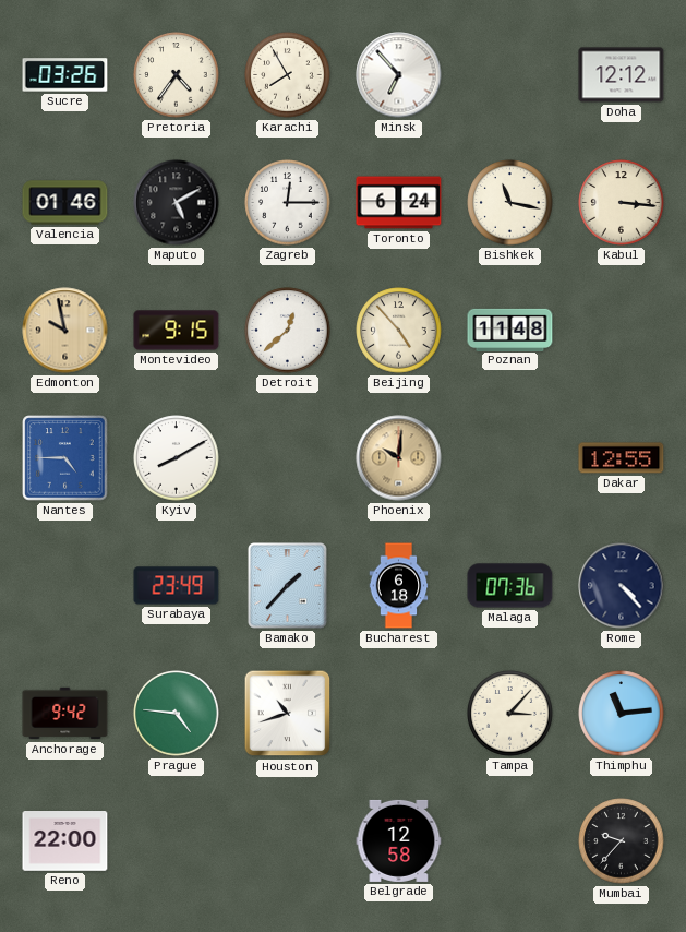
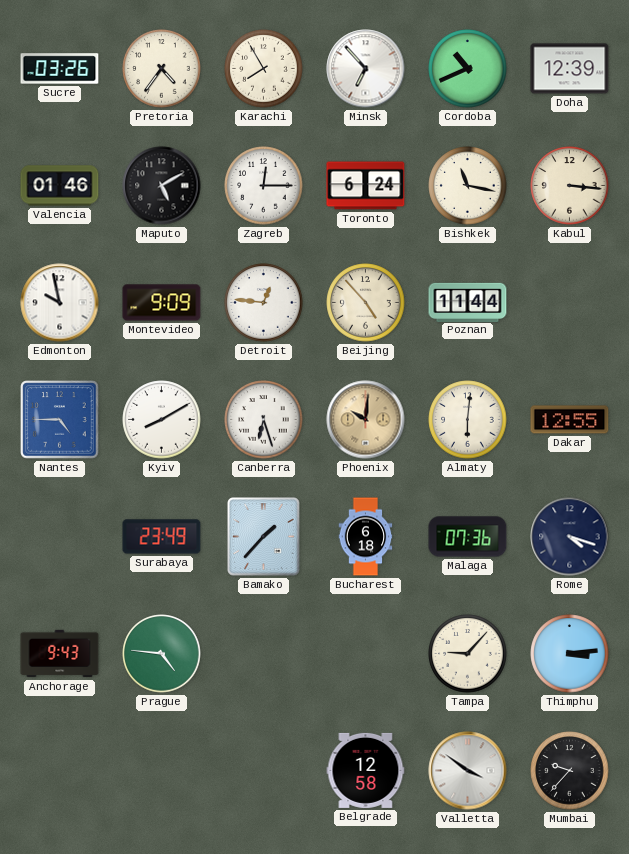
Cordoba: none -> 10:41
Doha: 12:12 -> 12:39
Edmonton dial: champagne -> white
Montevideo: 9:15 -> 9:09
Detroit: 12:38 -> 12:46
Poznan: 11:48 -> 11:44
Canberra: none -> 6:27
Almaty: none -> 6:01
Rome: 4:23 -> 4:18
Anchorage: 9:42 -> 9:43
Houston: 10:42 -> none
Tampa: 3:07 -> 9:07
Thimphu: 11:14 -> 3:14
Reno: 22:00 -> none
Valletta: none -> 3:51
